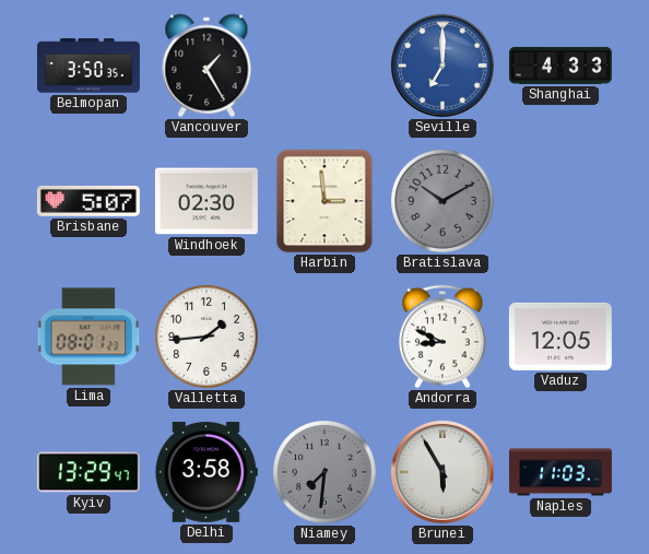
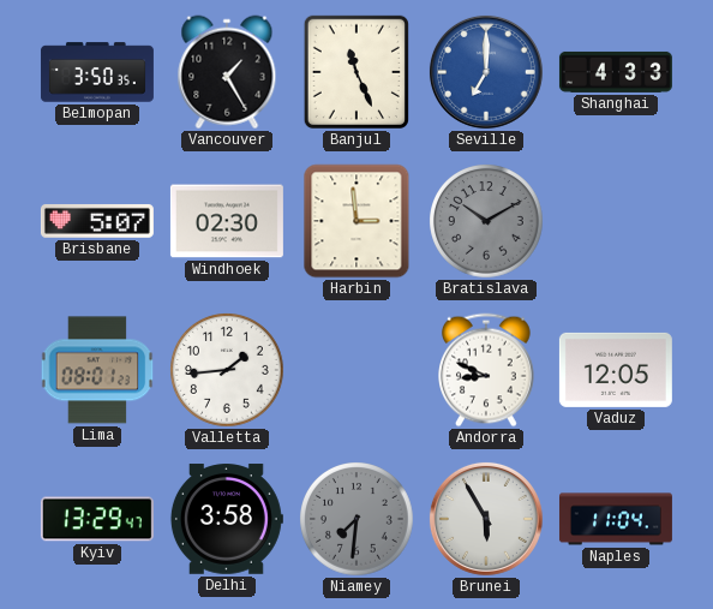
Banjul: none -> 11:26
Naples: 11:03 -> 11:04
